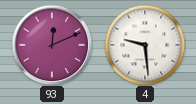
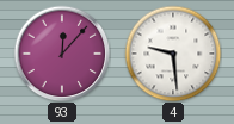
93: 12:11 -> 12:07
